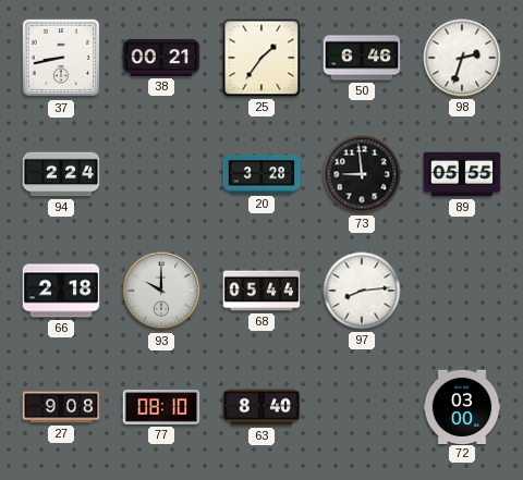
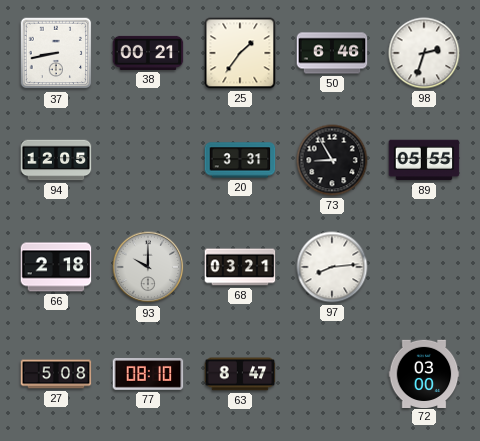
94: 2:24 -> 12:05
20: 3:28 -> 3:31
73: 8:59 -> 8:55
68: 05:44 -> 03:21
27: 9:08 -> 5:08
63: 8:40 -> 8:47
